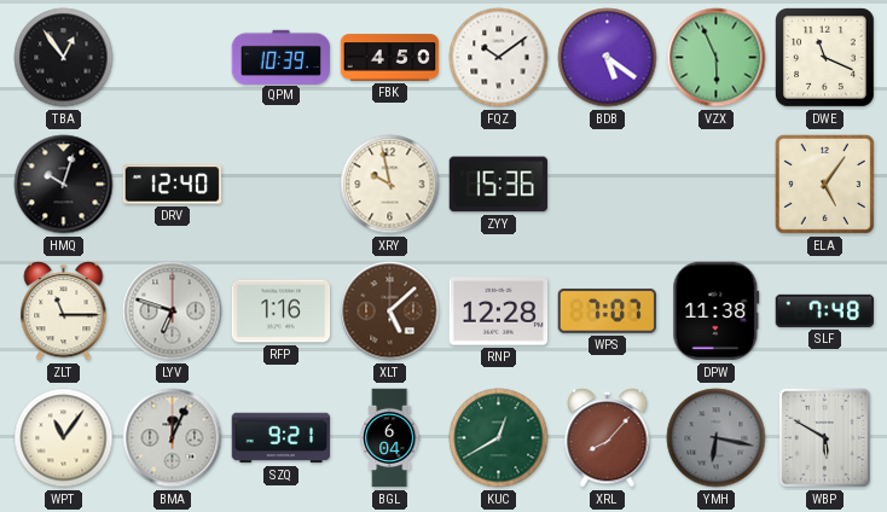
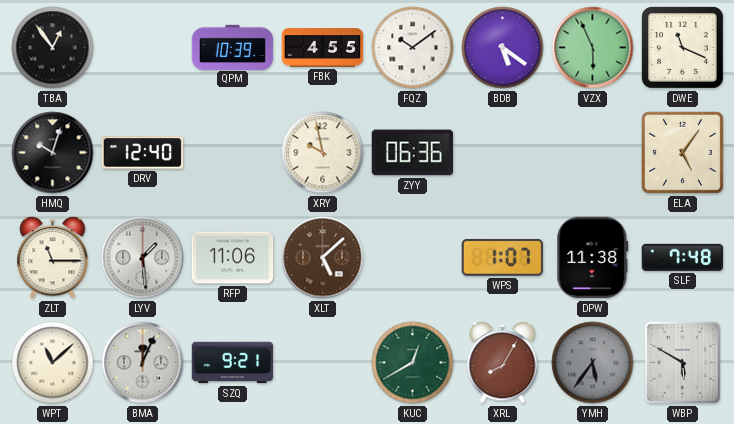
FBK: 4:50 -> 4:55
ZYY: 15:36 -> 06:36
LYV: 6:48 -> 1:29
RFP: 1:16 -> 11:06
RNP: 12:28 -> none
WPS: 7:07 -> 1:07
WPT: 11:06 -> 11:08
BGL: 6:04 -> none
XRL: 8:07 -> 8:05
YMH: 6:17 -> 5:36
